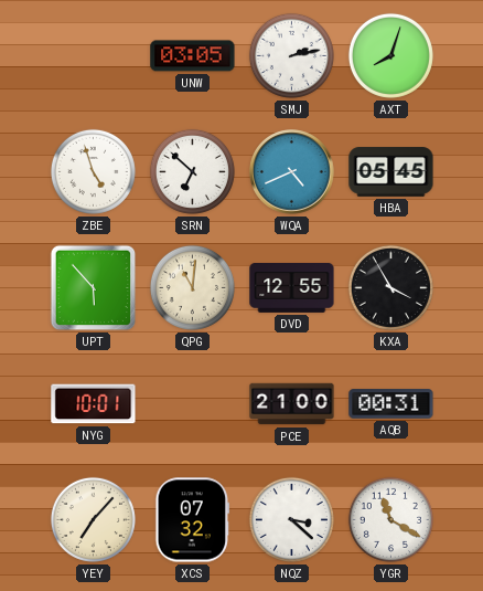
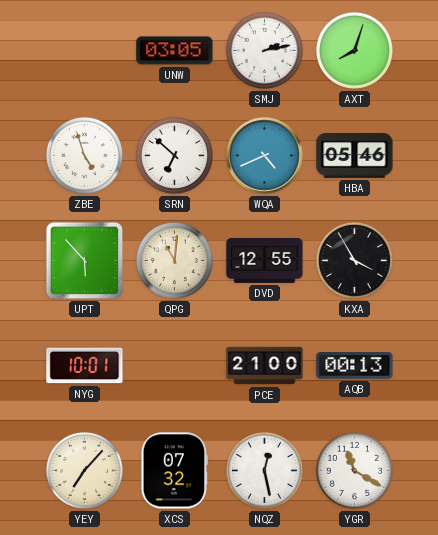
HBA: 05:45 -> 05:46
AQB: 00:31 -> 00:13
NQZ: 3:22 -> 12:28
